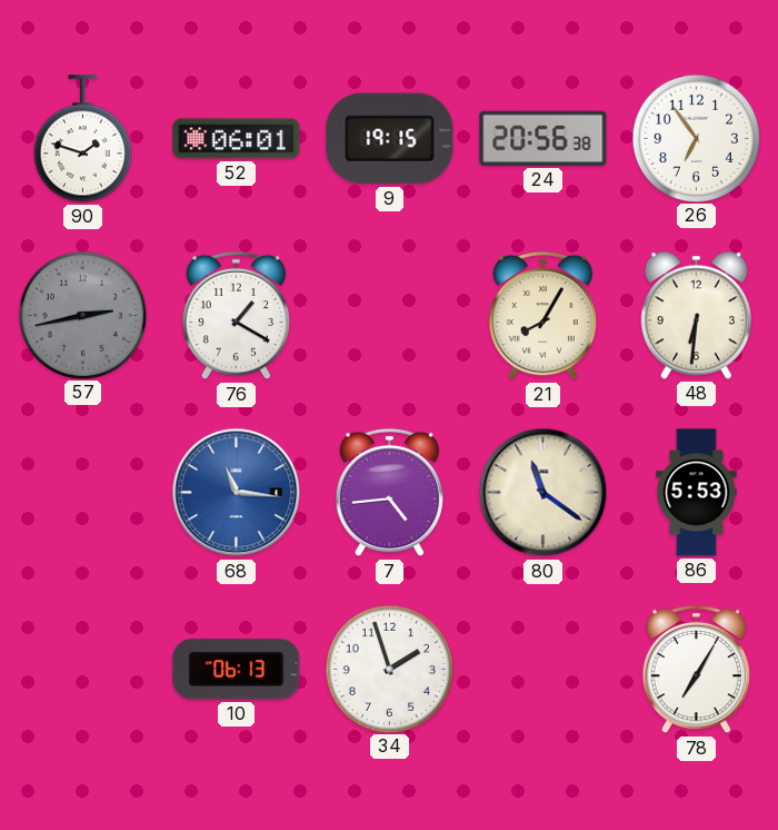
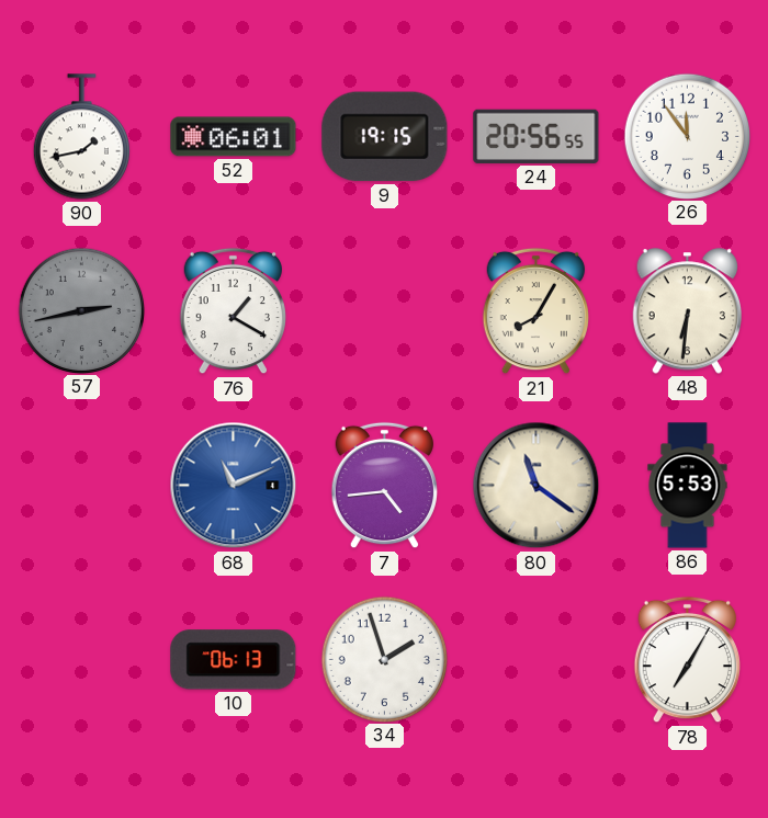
90: 1:48 -> 1:43
24: 20:56:38 -> 20:56:55
26: 6:54 -> 11:54
68: 11:16 -> 11:11
